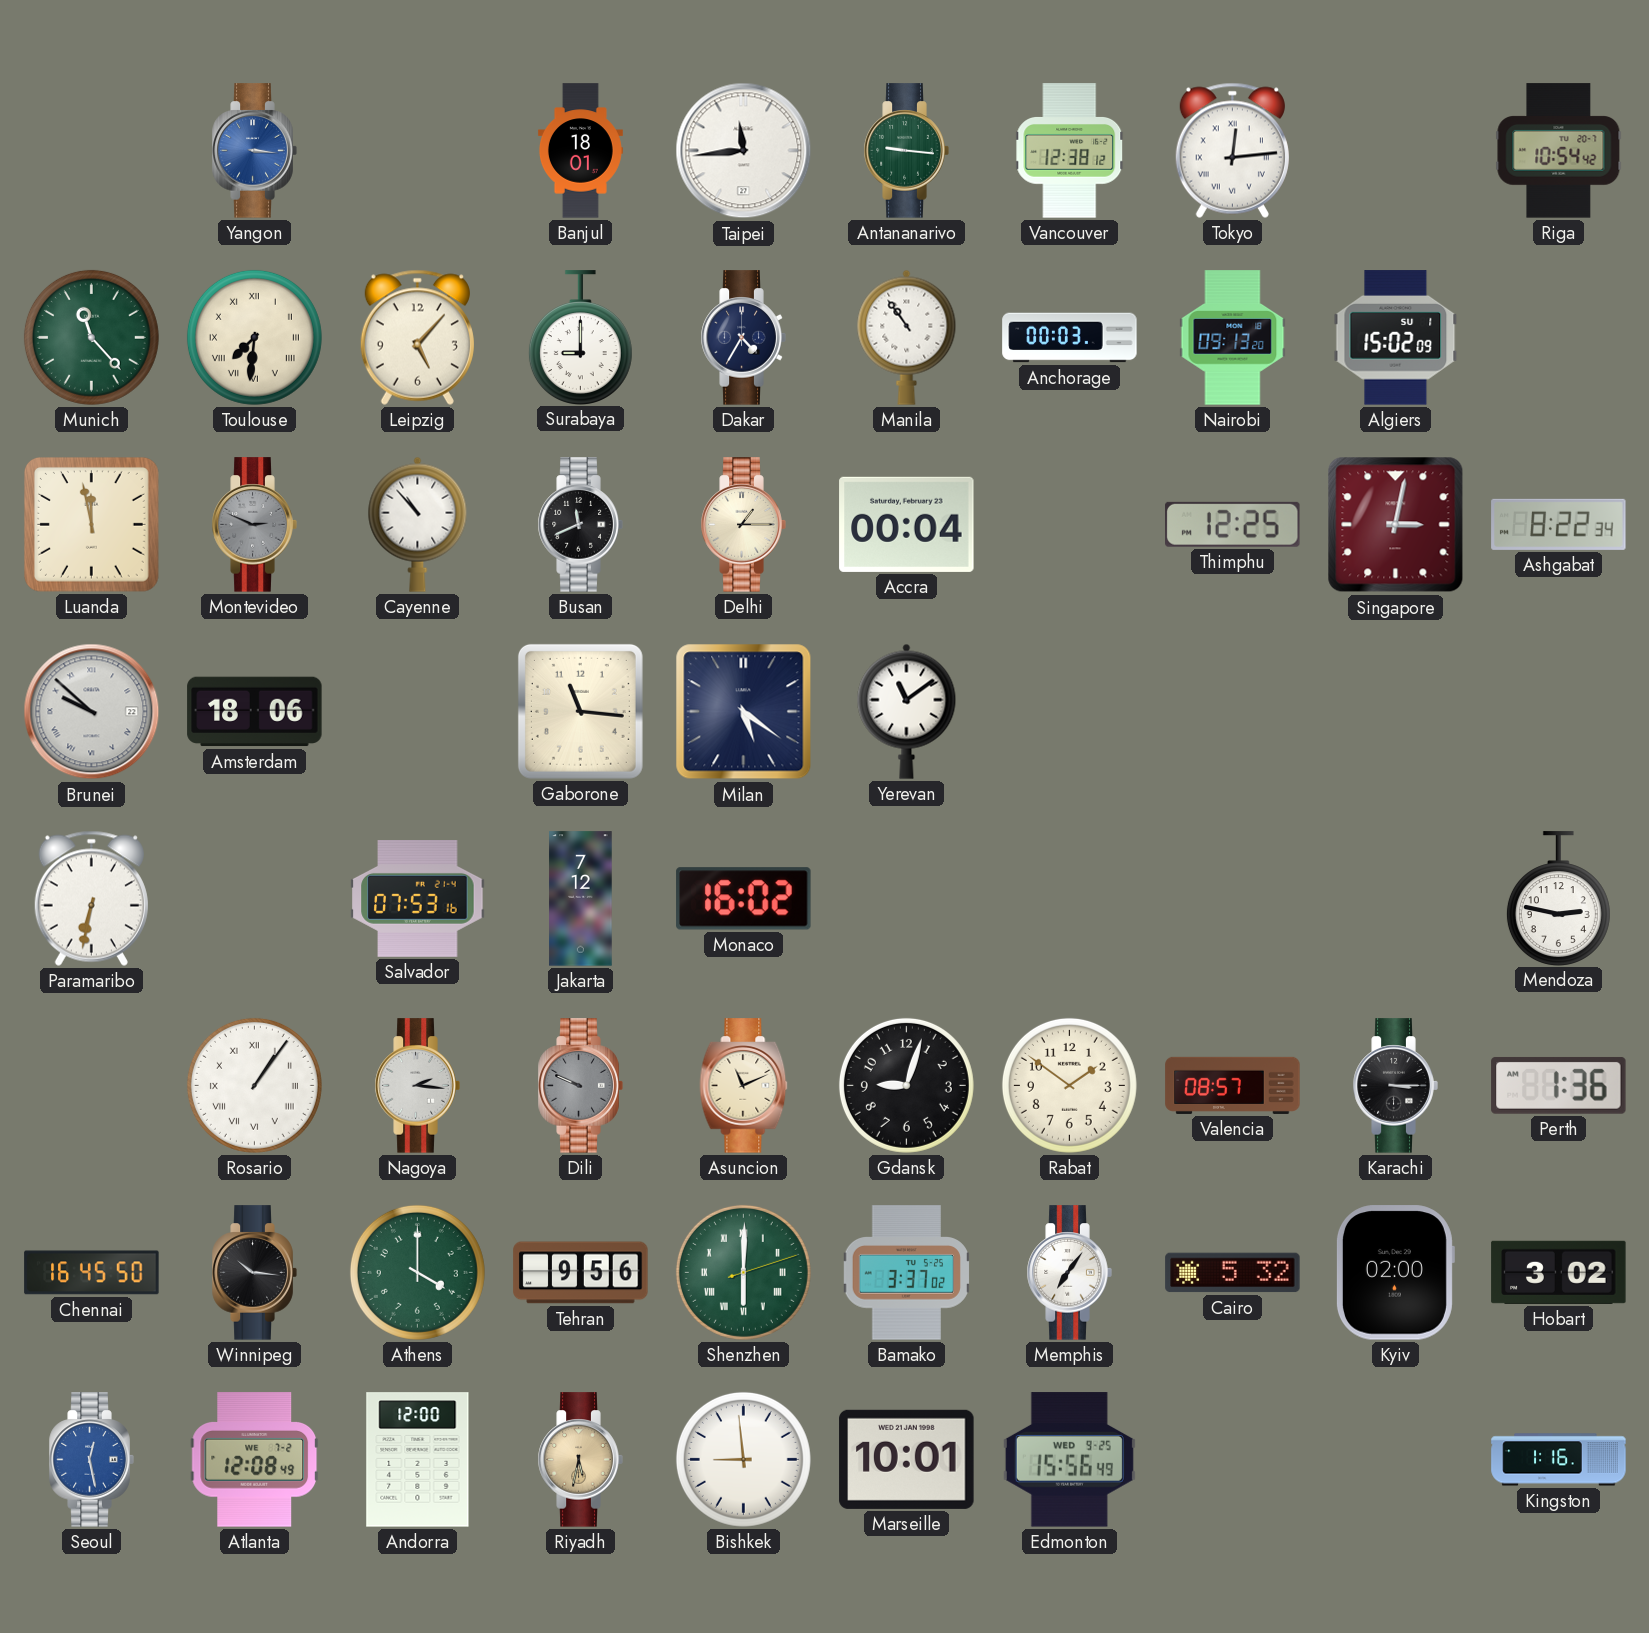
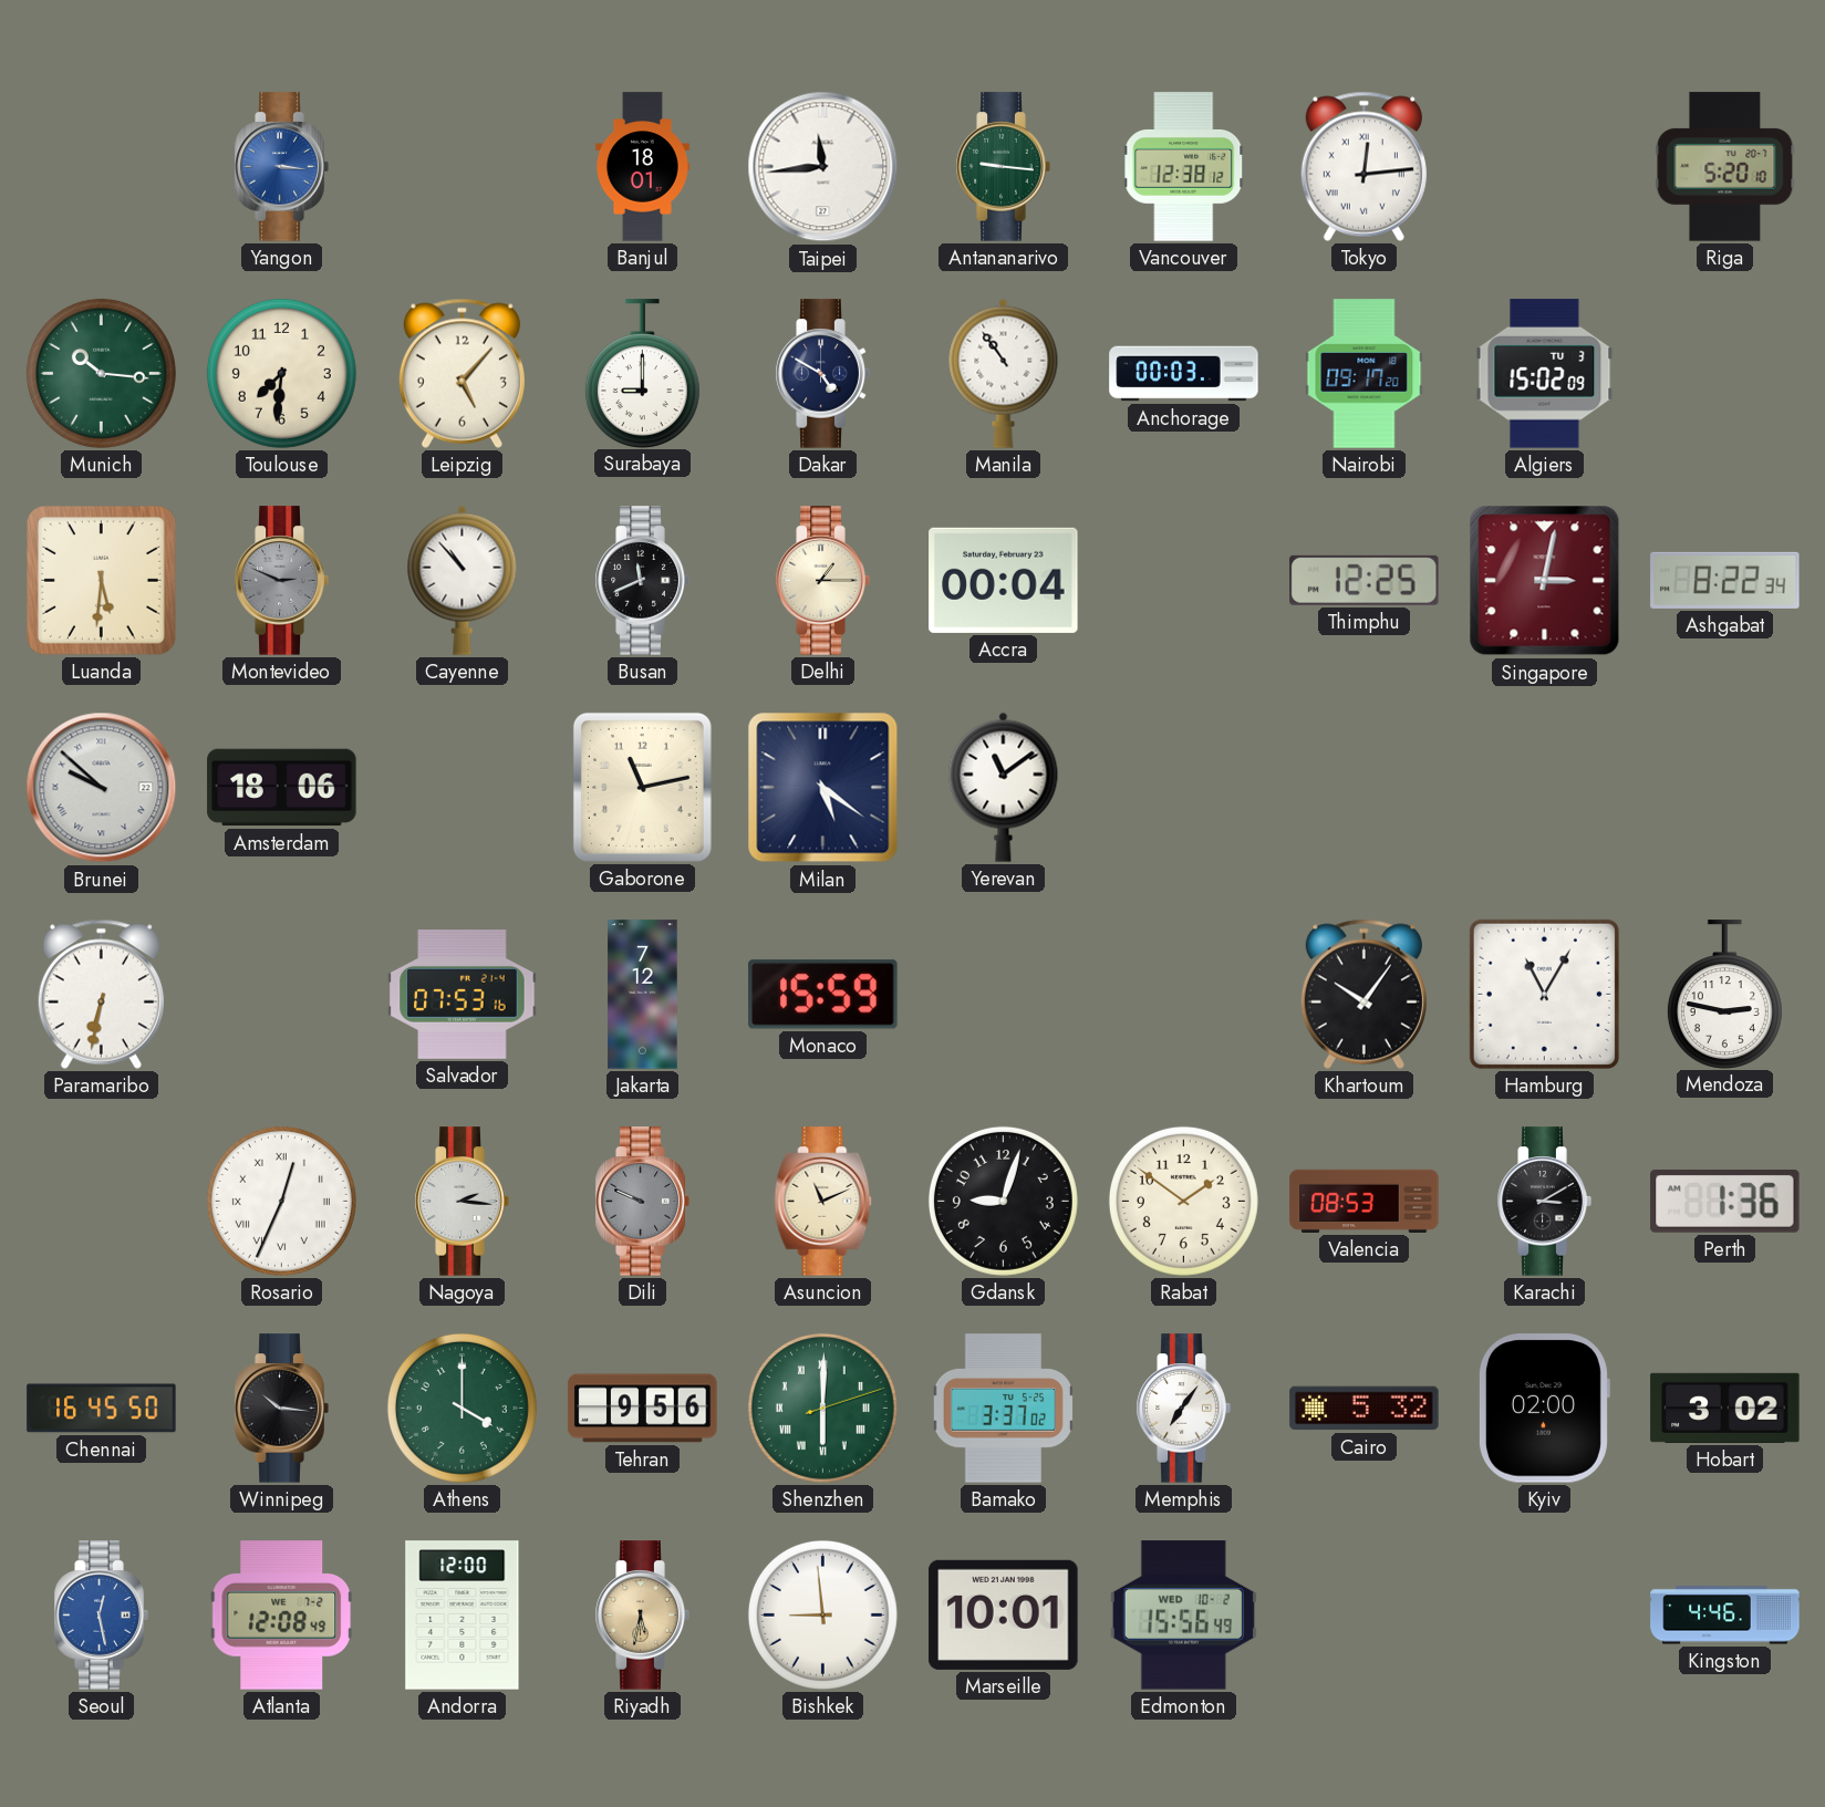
Riga: 10:54 -> 5:20
Munich: 11:23 -> 10:16
Toulouse numerals: Roman -> Arabic
Dakar: 4:35 -> 4:50
Nairobi: 09:13 -> 09:17
Algiers date: SU 1 -> TU 3
Luanda: 11:58 -> 5:31
Gaborone: 11:16 -> 11:13
Monaco: 16:02 -> 15:59
Khartoum: none -> 10:06
Hamburg: none -> 11:05
Rosario: 1:06 -> 12:34
Valencia: 08:57 -> 08:53
Karachi: 3:15 -> 3:10
Edmonton date: WED 9-25 -> WED 10-2
Kingston: 1:16 -> 4:46
